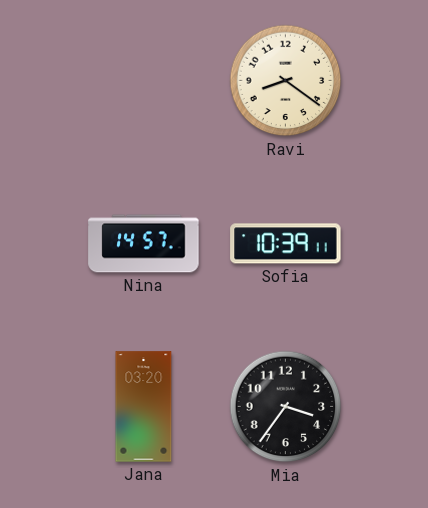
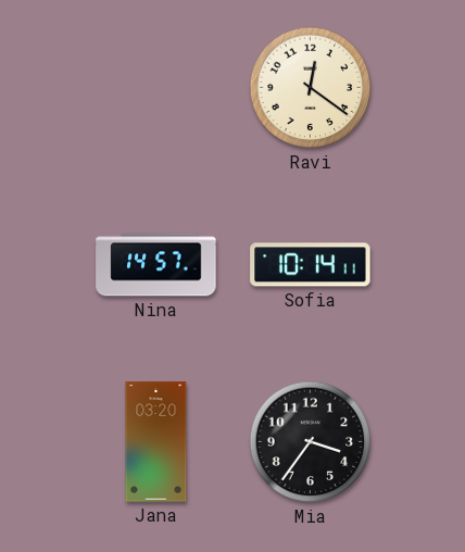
Ravi: 8:21 -> 12:21
Sofia: 10:39 -> 10:14
